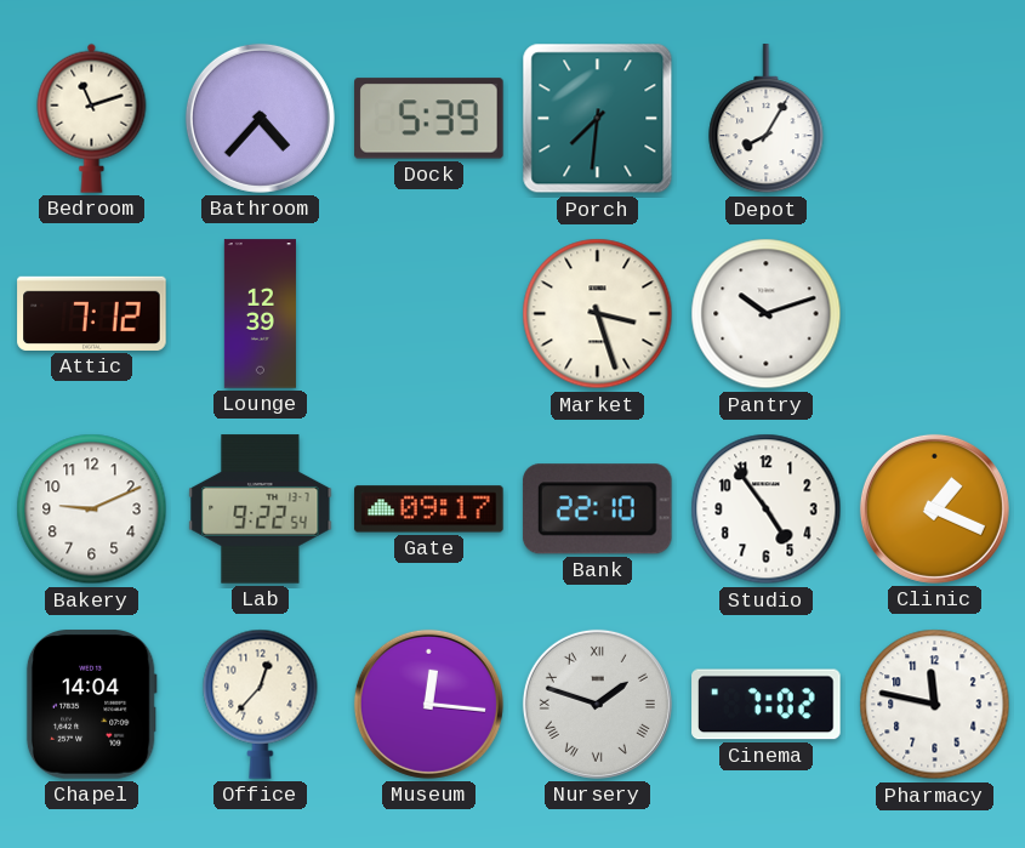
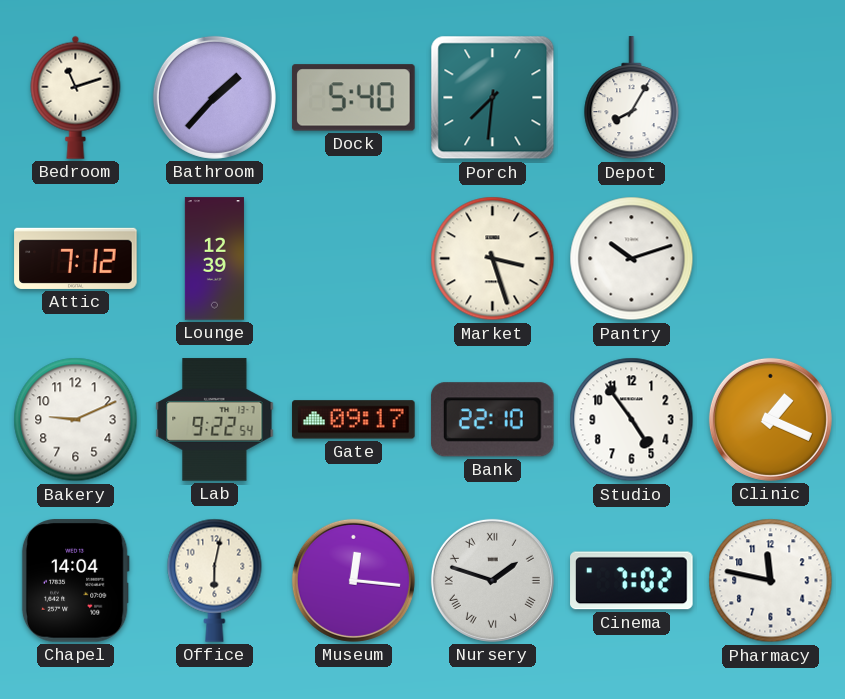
Bathroom: 4:37 -> 1:37
Dock: 5:39 -> 5:40
Office: 12:37 -> 6:02
